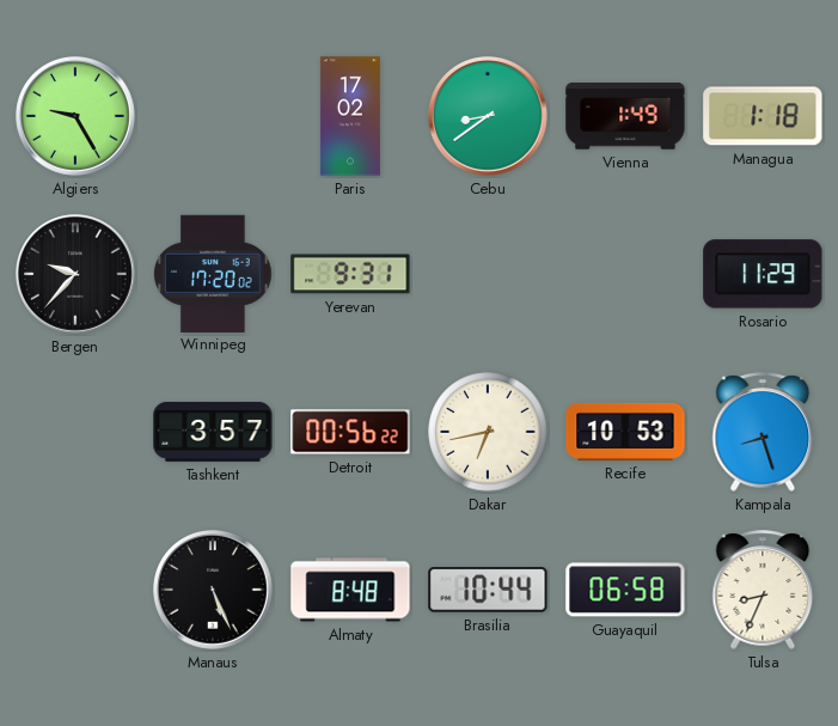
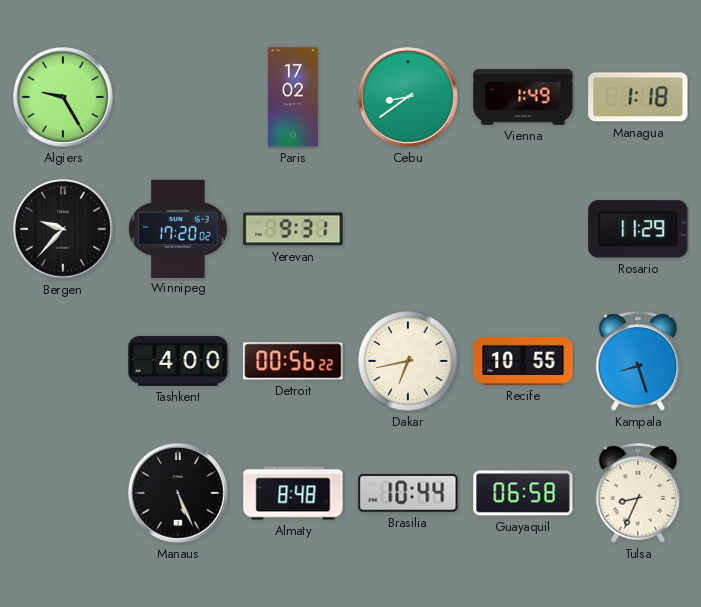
Tashkent: 3:57 -> 4:00
Recife: 10:53 -> 10:55
